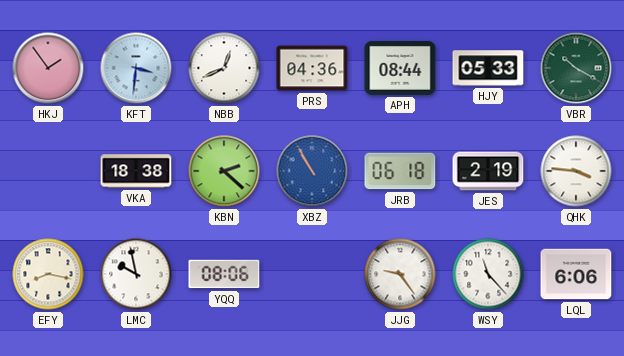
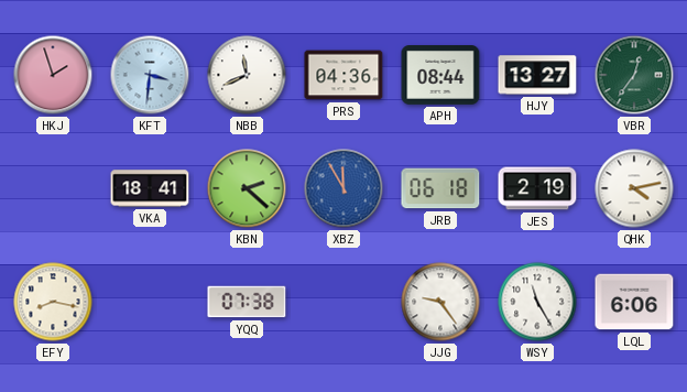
HKJ: 1:54 -> 1:57
NBB: 12:41 -> 11:41
HJY: 05:33 -> 13:27
VBR: 10:20 -> 12:36
VKA: 18:38 -> 18:41
XBZ: 10:55 -> 11:55
QHK: 3:46 -> 4:13
LMC: 9:58 -> none
YQQ: 08:06 -> 07:38
WSY: 11:23 -> 11:25
